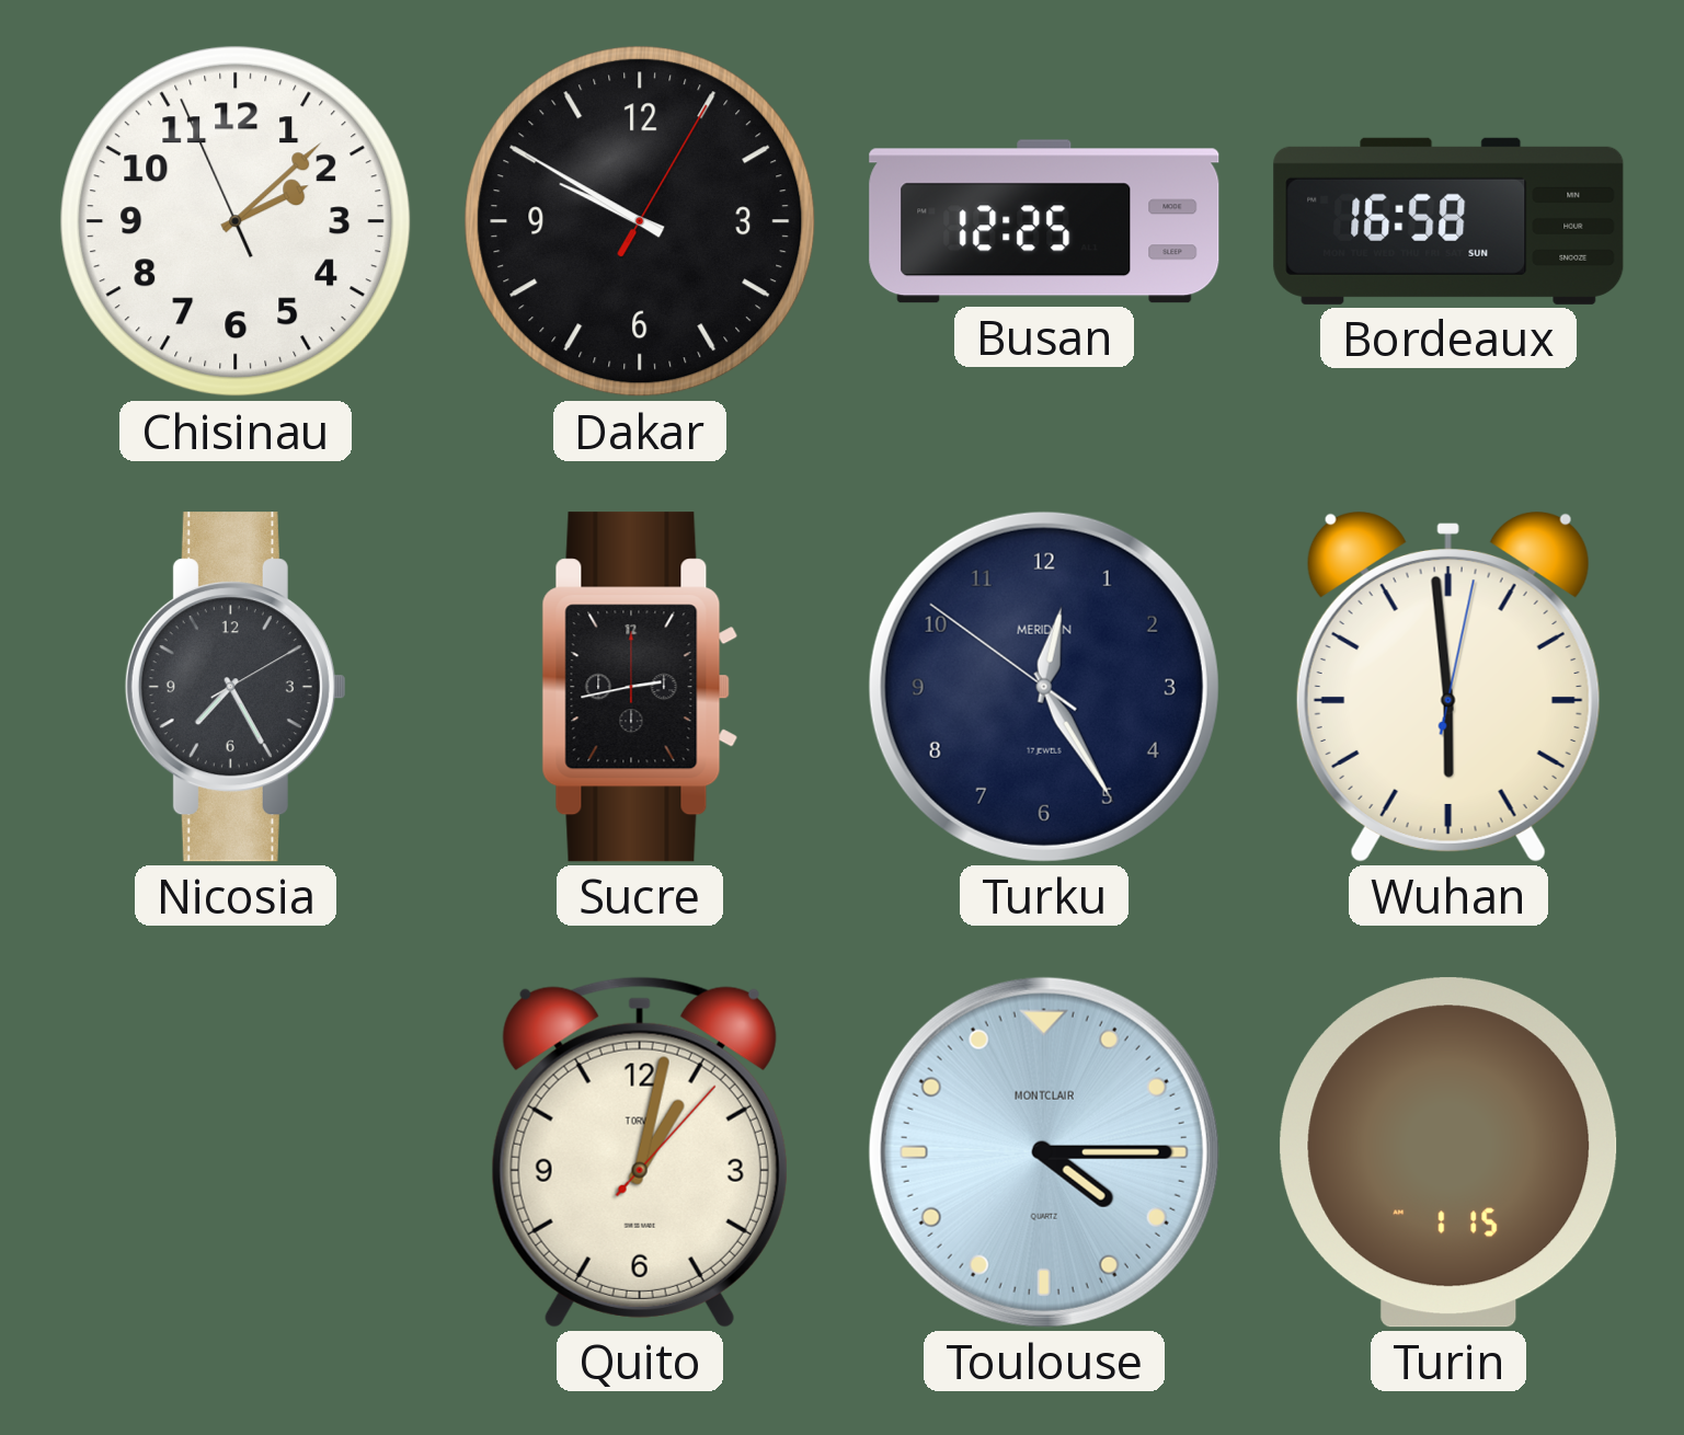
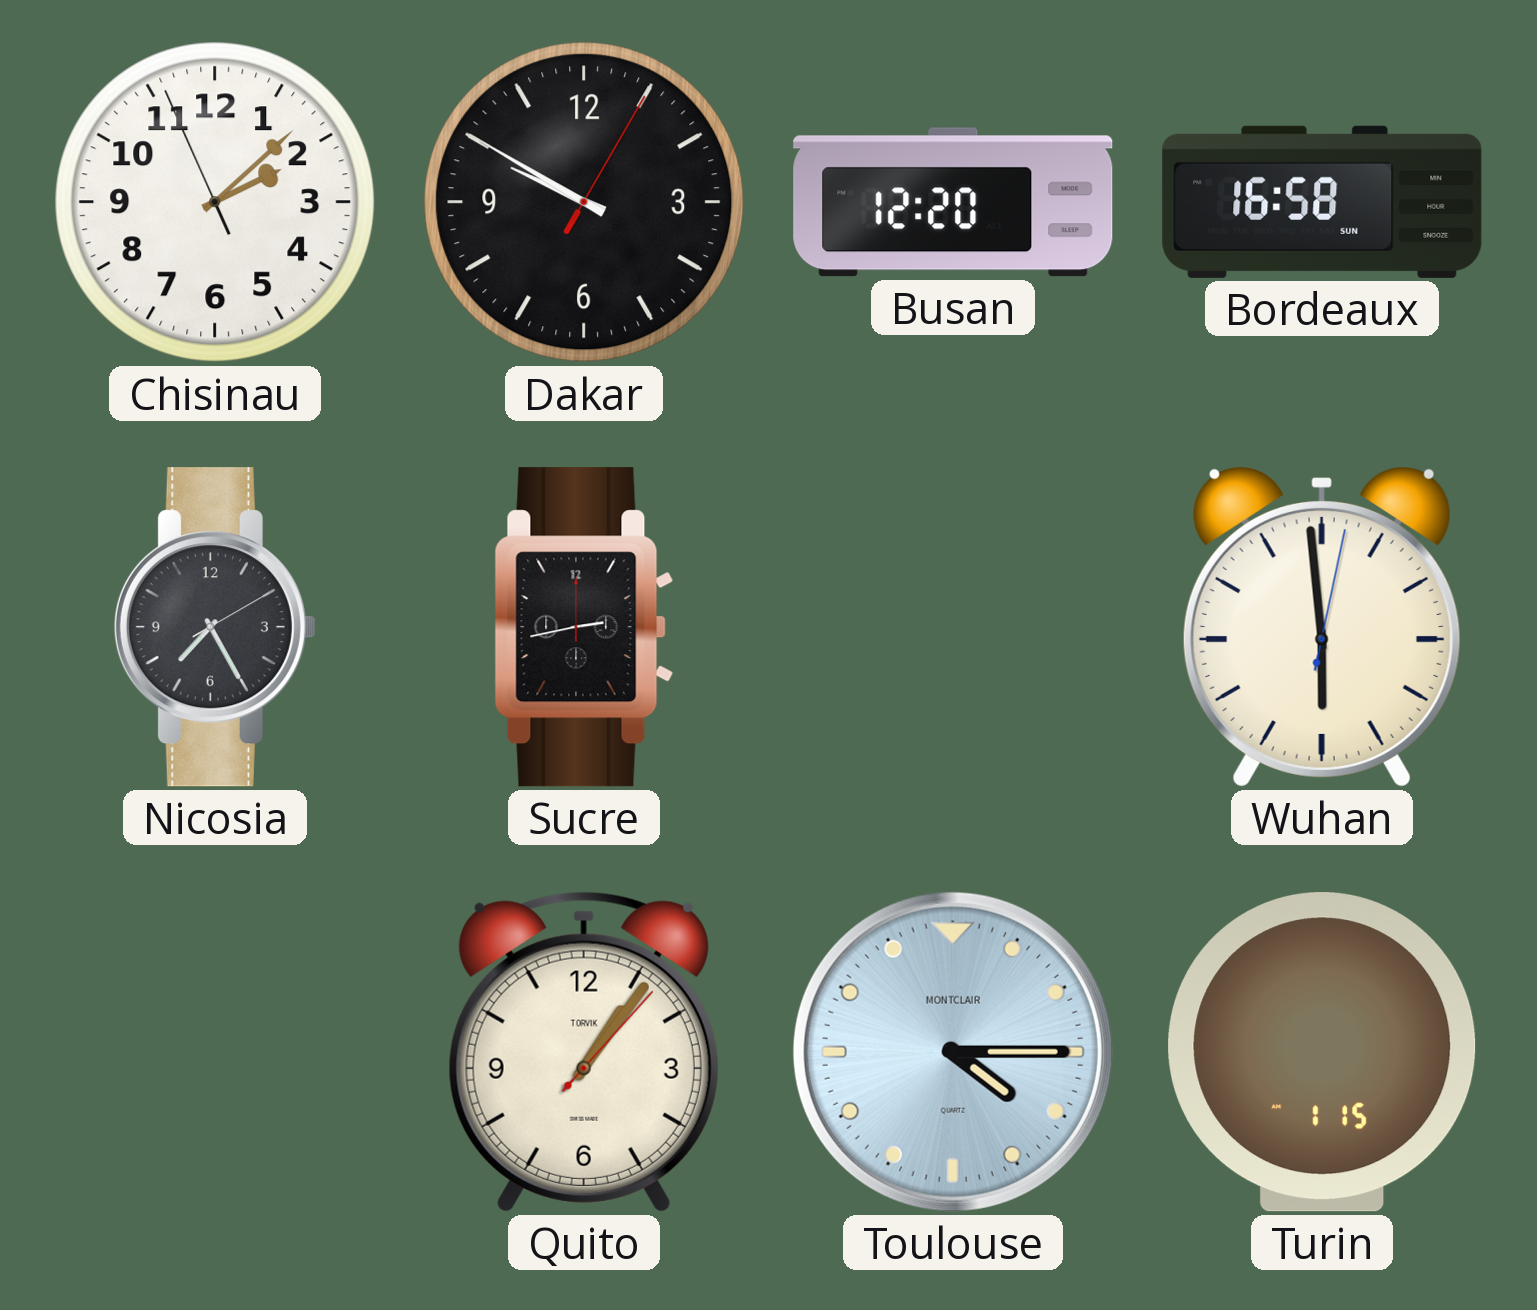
Busan: 12:25 -> 12:20
Turku: 12:24 -> none
Quito: 1:02 -> 1:06
